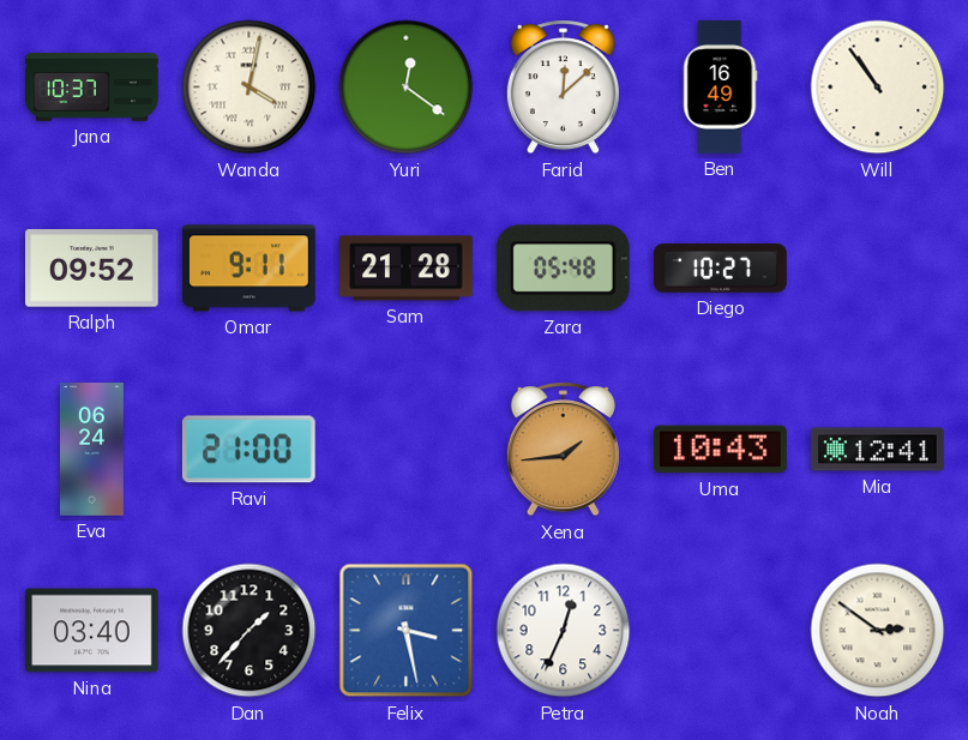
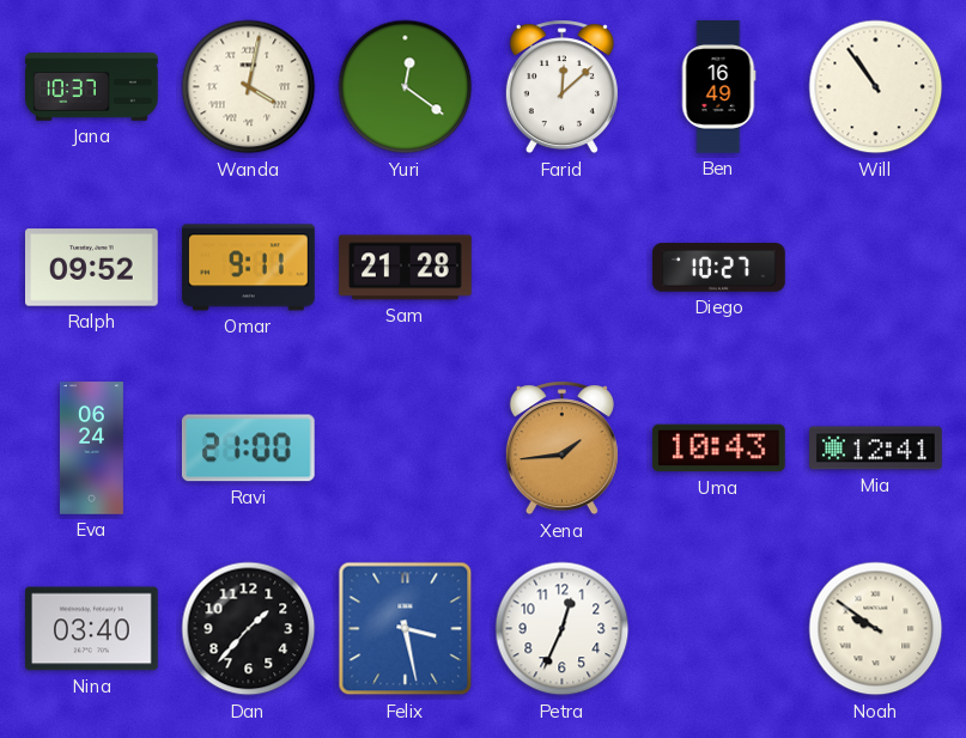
Zara: 05:48 -> none
Noah: 2:51 -> 9:51
